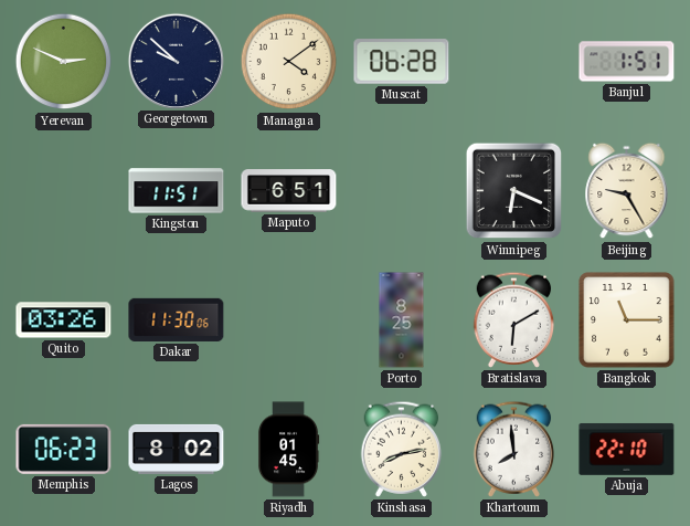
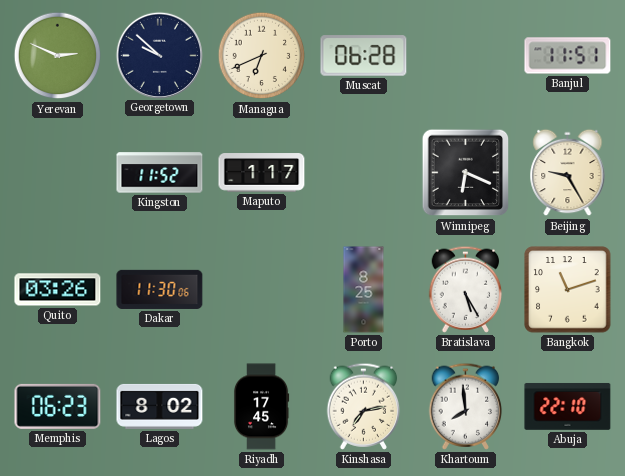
Managua: 4:09 -> 6:41
Banjul: 1:51 -> 11:51
Kingston: 11:51 -> 11:52
Maputo: 6:51 -> 1:17
Bratislava: 6:10 -> 5:25
Bangkok: 11:15 -> 11:12
Riyadh: 01:45 -> 17:45
Kinshasa: 8:13 -> 7:13
